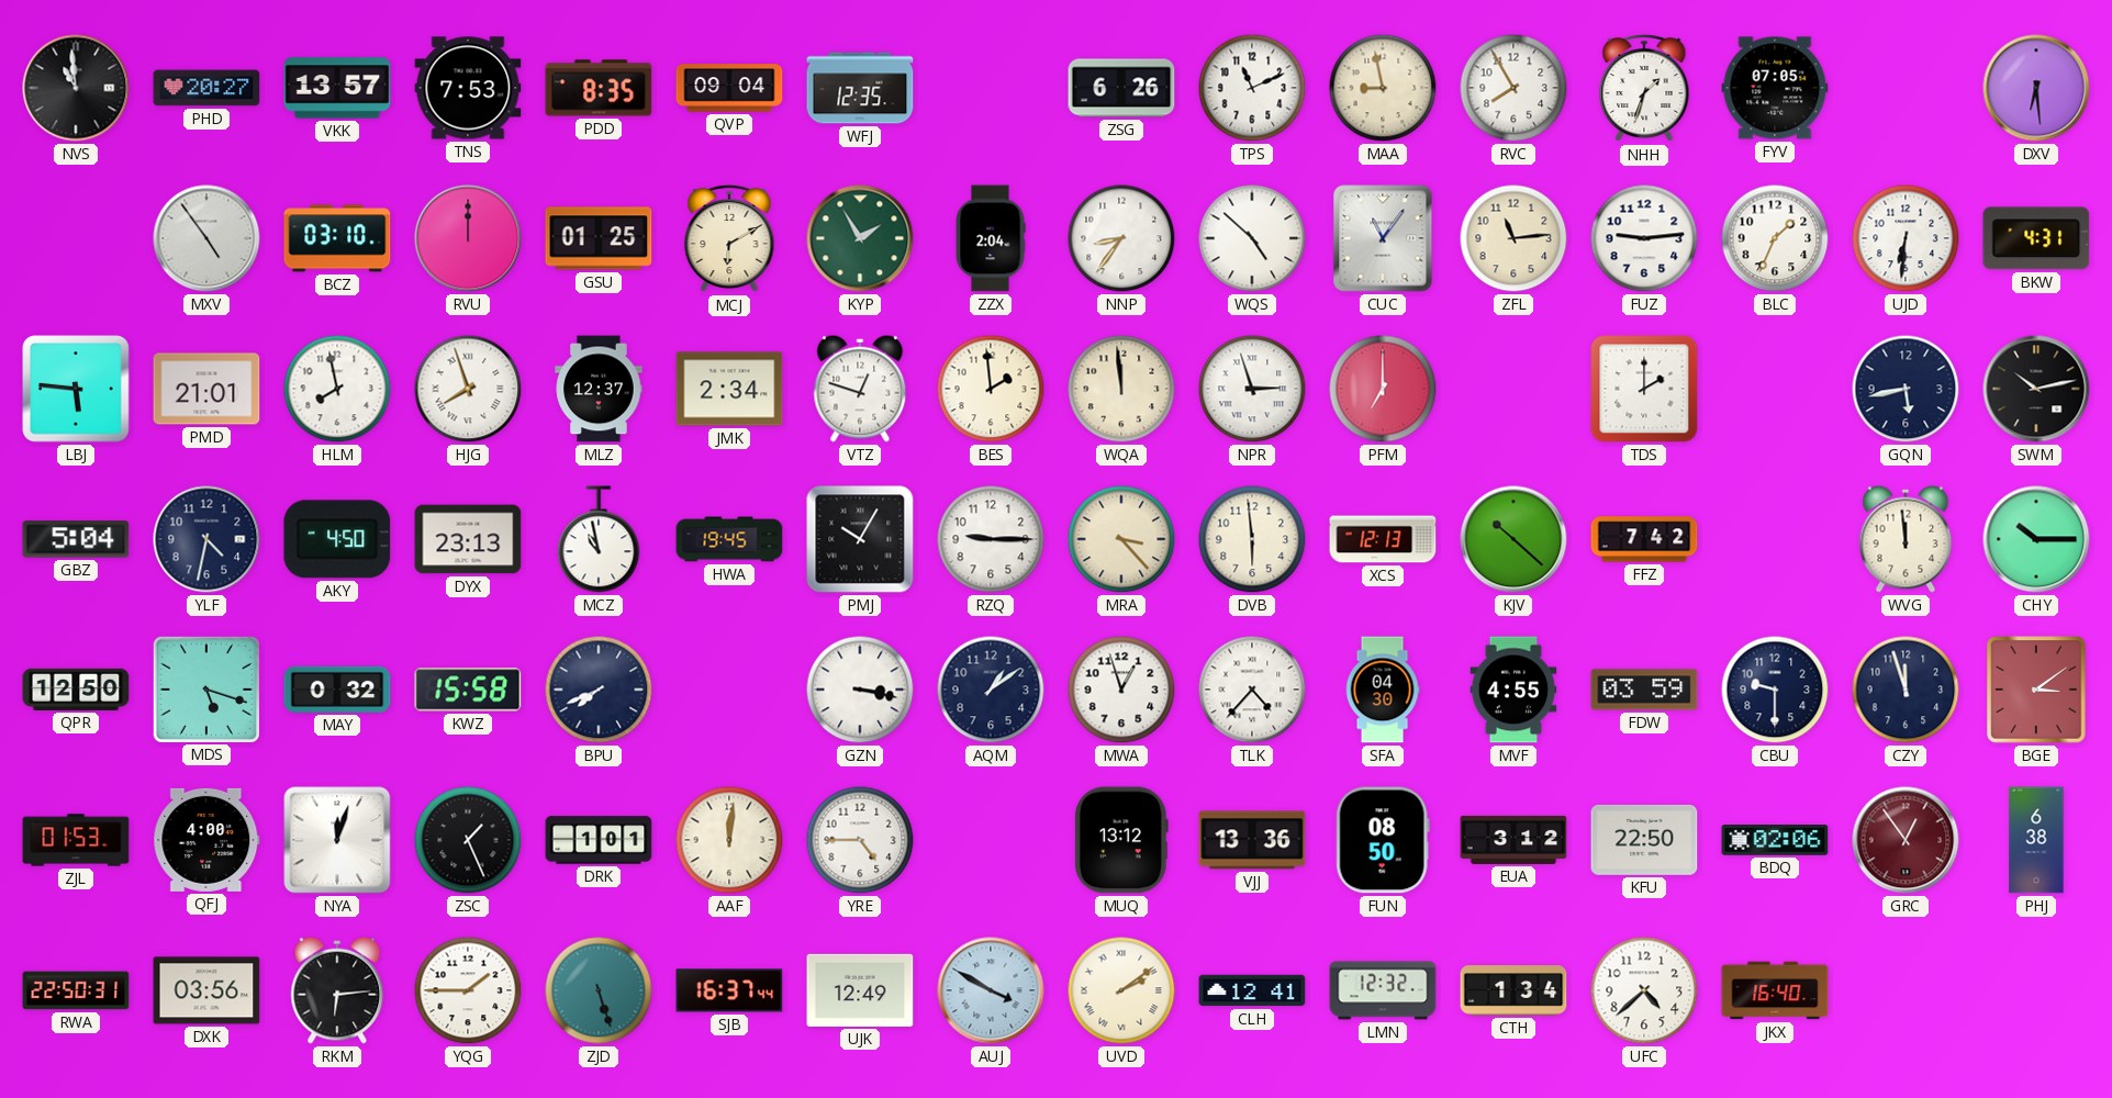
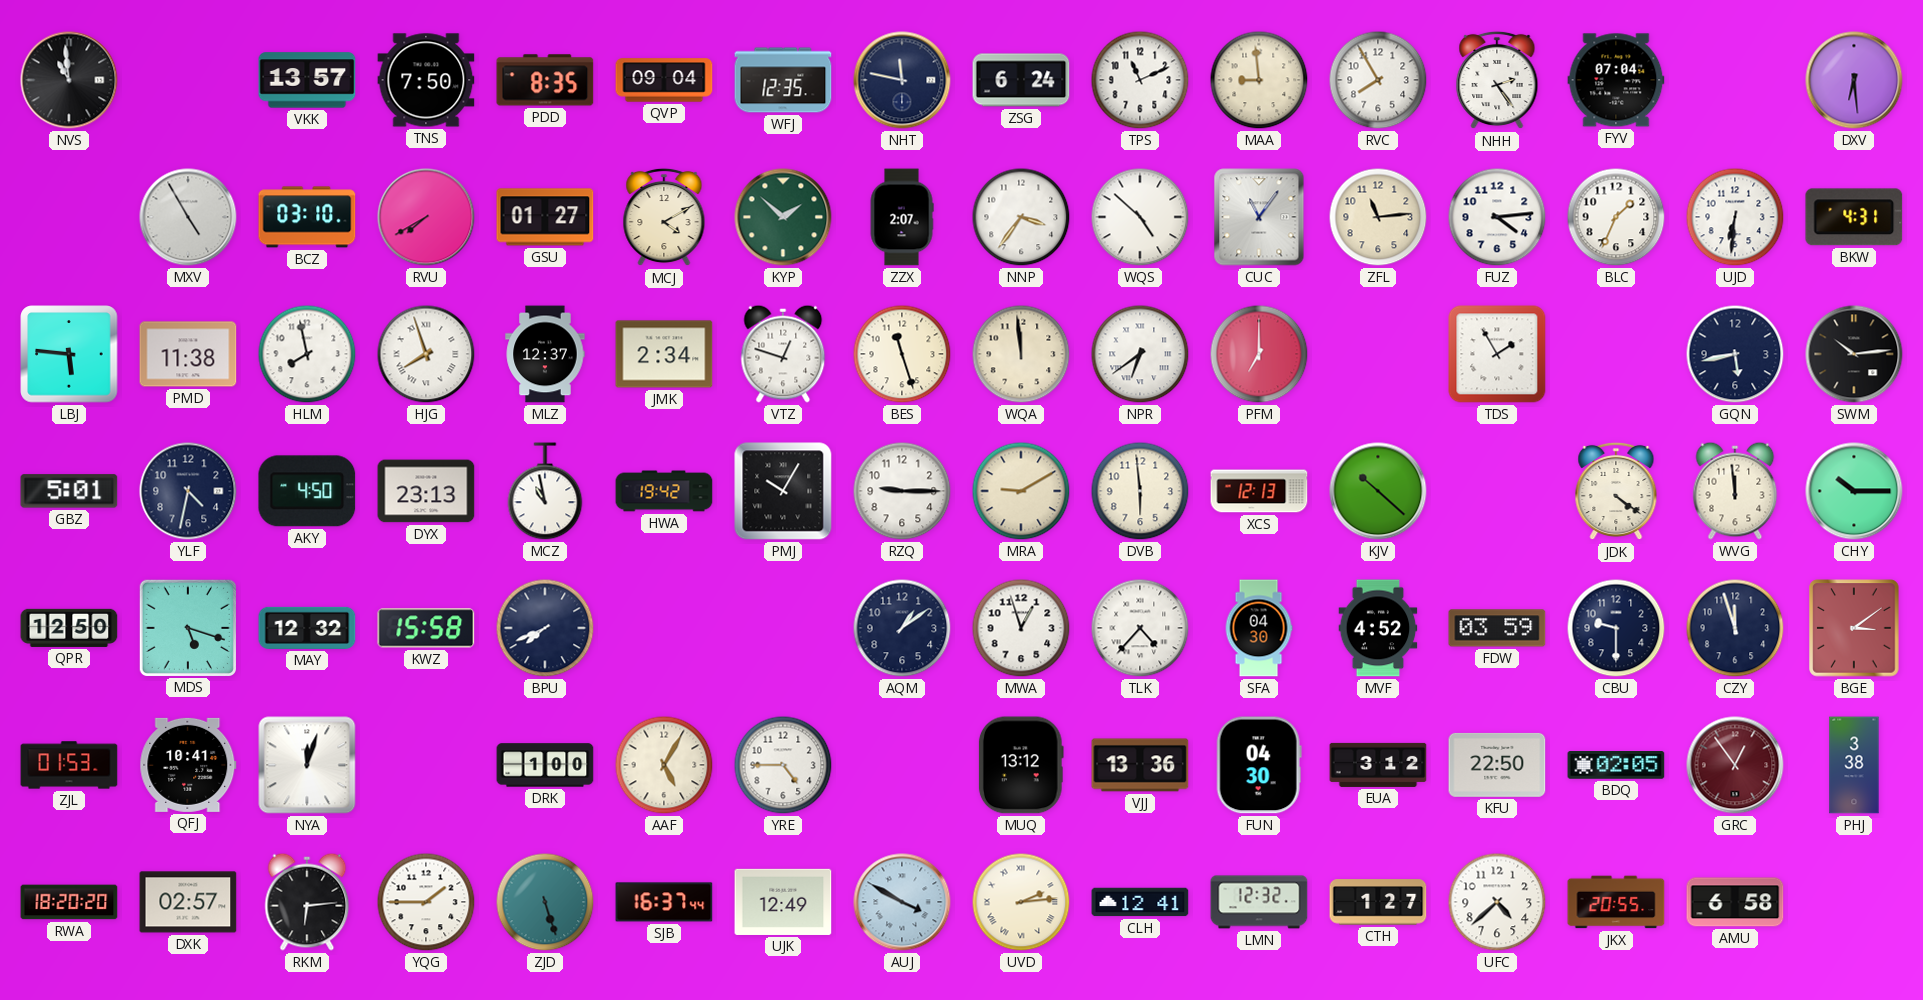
PHD: 20:27 -> none
TNS: 7:53 -> 7:50
NHT: none -> 11:47
ZSG: 6:26 -> 6:24
MAA: 8:58 -> 8:59
NHH: 1:33 -> 2:24
FYV: 07:05 -> 07:04
MXV: 4:54 -> 4:55
RVU: 12:00 -> 7:40
GSU: 01:25 -> 01:27
MCJ: 6:10 -> 4:10
KYP: 1:55 -> 1:52
ZZX: 2:04 -> 2:07
NNP: 8:36 -> 3:36
FUZ: 9:14 -> 4:14
PMD: 21:01 -> 11:38
BES: 1:59 -> 11:27
NPR: 2:57 -> 6:39
TDS: 2:00 -> 1:55
SWM: 10:13 -> 10:14
GBZ: 5:04 -> 5:01
HWA: 19:45 -> 19:42
MRA: 3:23 -> 9:10
FFZ: 7:42 -> none
JDK: none -> 4:21
MAY: 0:32 -> 12:32
GZN: 3:17 -> none
MVF: 4:55 -> 4:52
QFJ: 4:00 -> 10:41
ZSC: 1:26 -> none
DRK: 1:01 -> 1:00
AAF: 12:01 -> 5:05
FUN: 08:50 -> 04:30
BDQ: 02:06 -> 02:05
PHJ: 6:38 -> 3:38
RWA: 22:50 -> 18:20
DXK: 03:56 -> 02:57
UVD: 2:09 -> 2:14
CTH: 1:34 -> 1:27
JKX: 16:40 -> 20:55
AMU: none -> 6:58
